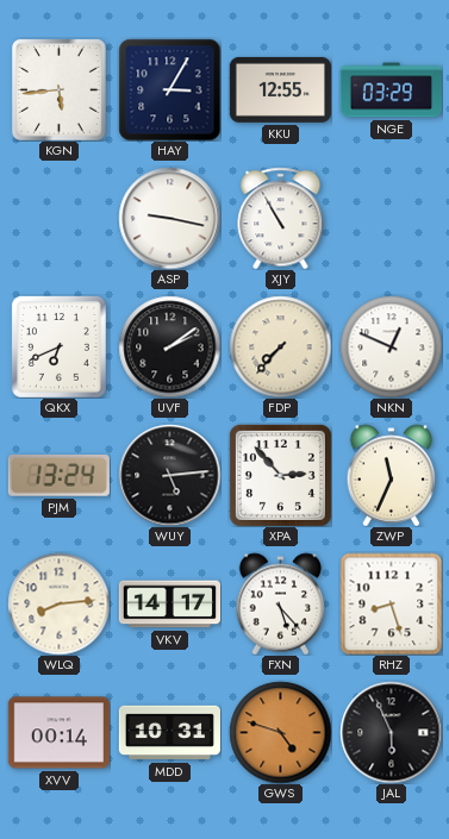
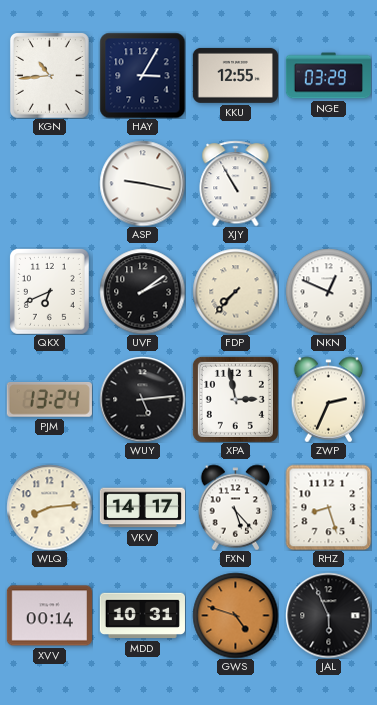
KGN: 5:44 -> 10:44
XPA: 2:53 -> 2:58
ZWP: 11:34 -> 2:34
